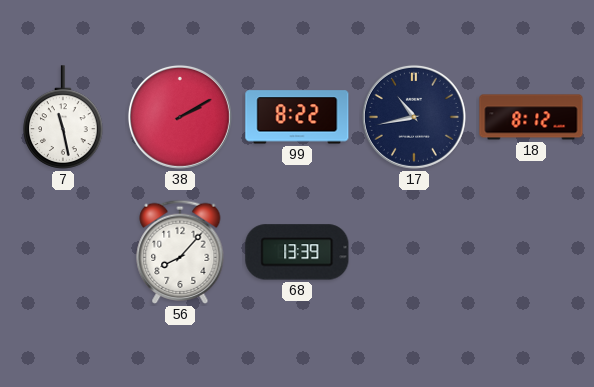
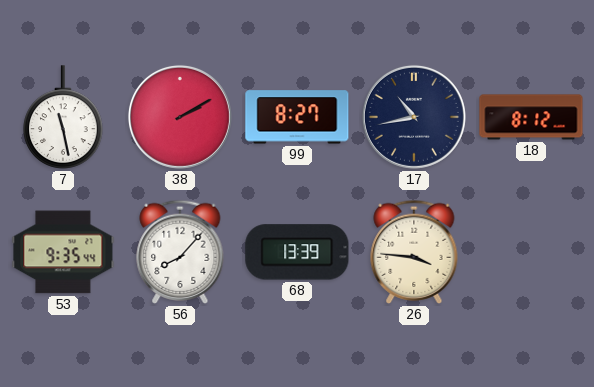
99: 8:22 -> 8:27
53: none -> 9:35
26: none -> 3:46
